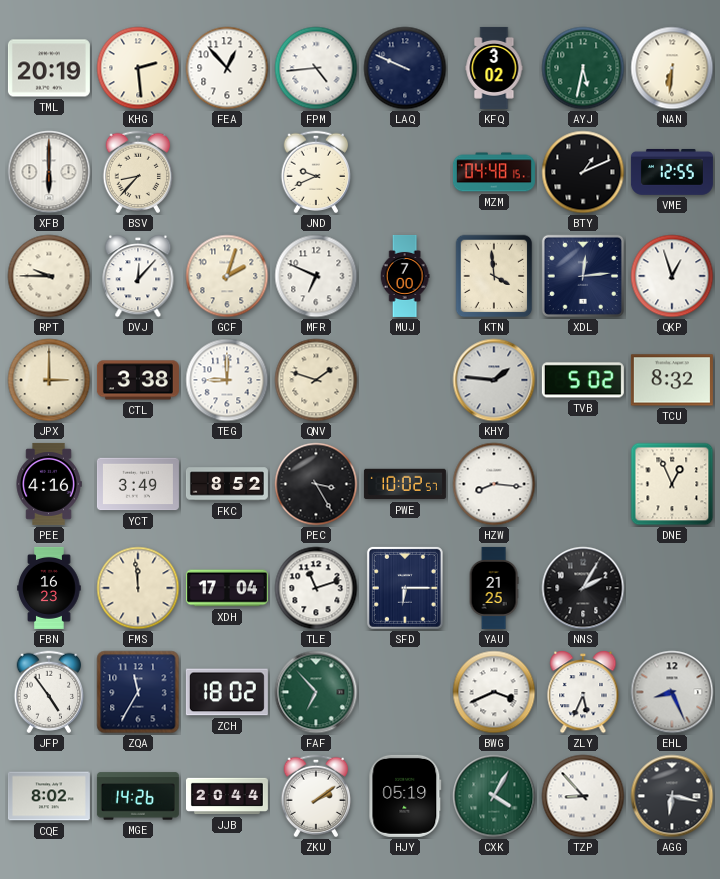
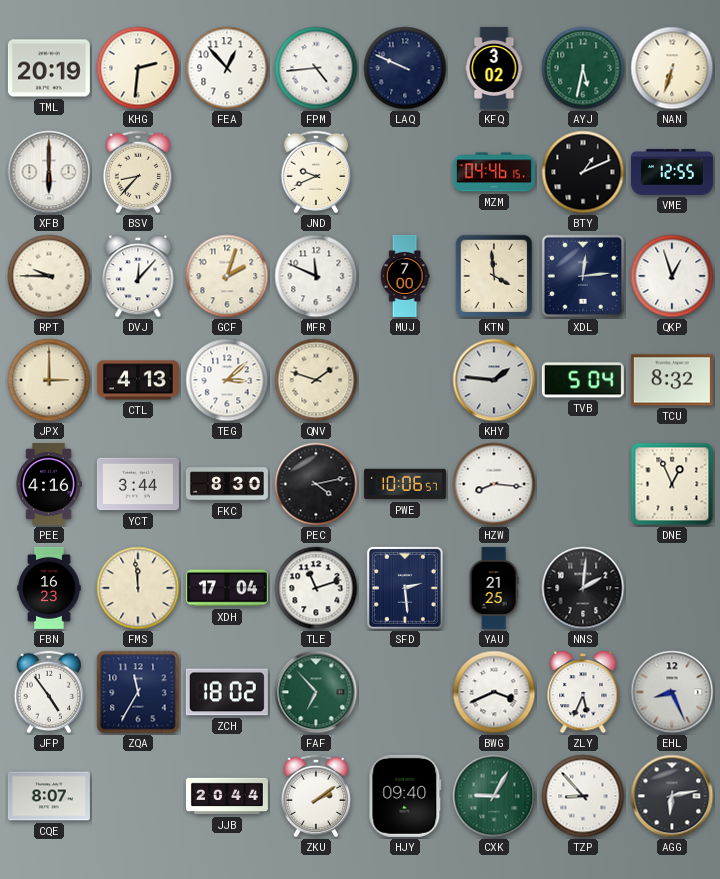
KHG: 2:29 -> 2:31
NAN: 6:31 -> 6:33
MZM: 04:48 -> 04:46
MFR: 6:49 -> 11:49
CTL: 3:38 -> 4:13
TEG: 9:00 -> 3:08
TVB: 5:02 -> 5:04
YCT: 3:49 -> 3:44
FKC: 8:52 -> 8:30
PEC: 3:25 -> 4:13
PWE: 10:02 -> 10:06
SFD: 6:15 -> 2:29
NNS: 2:05 -> 2:01
CQE: 8:02 -> 8:07
MGE: 14:26 -> none
HJY: 05:19 -> 09:40
CXK: 4:05 -> 9:05
AGG: 6:17 -> 6:13
